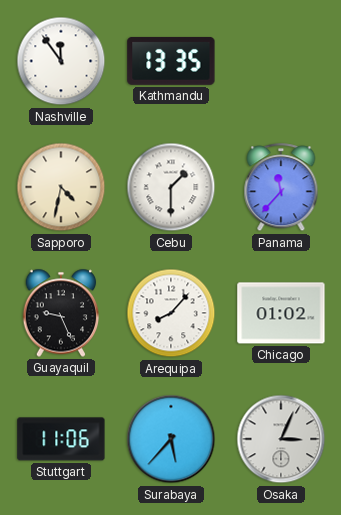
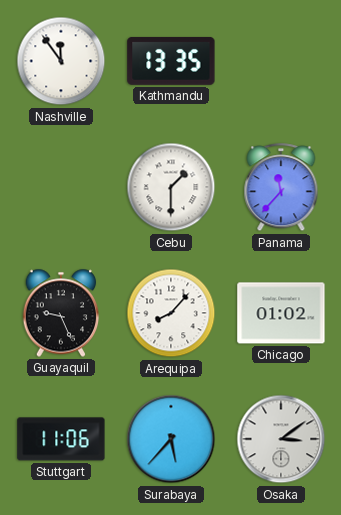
Sapporo: 4:32 -> none
Osaka: 3:04 -> 3:09
